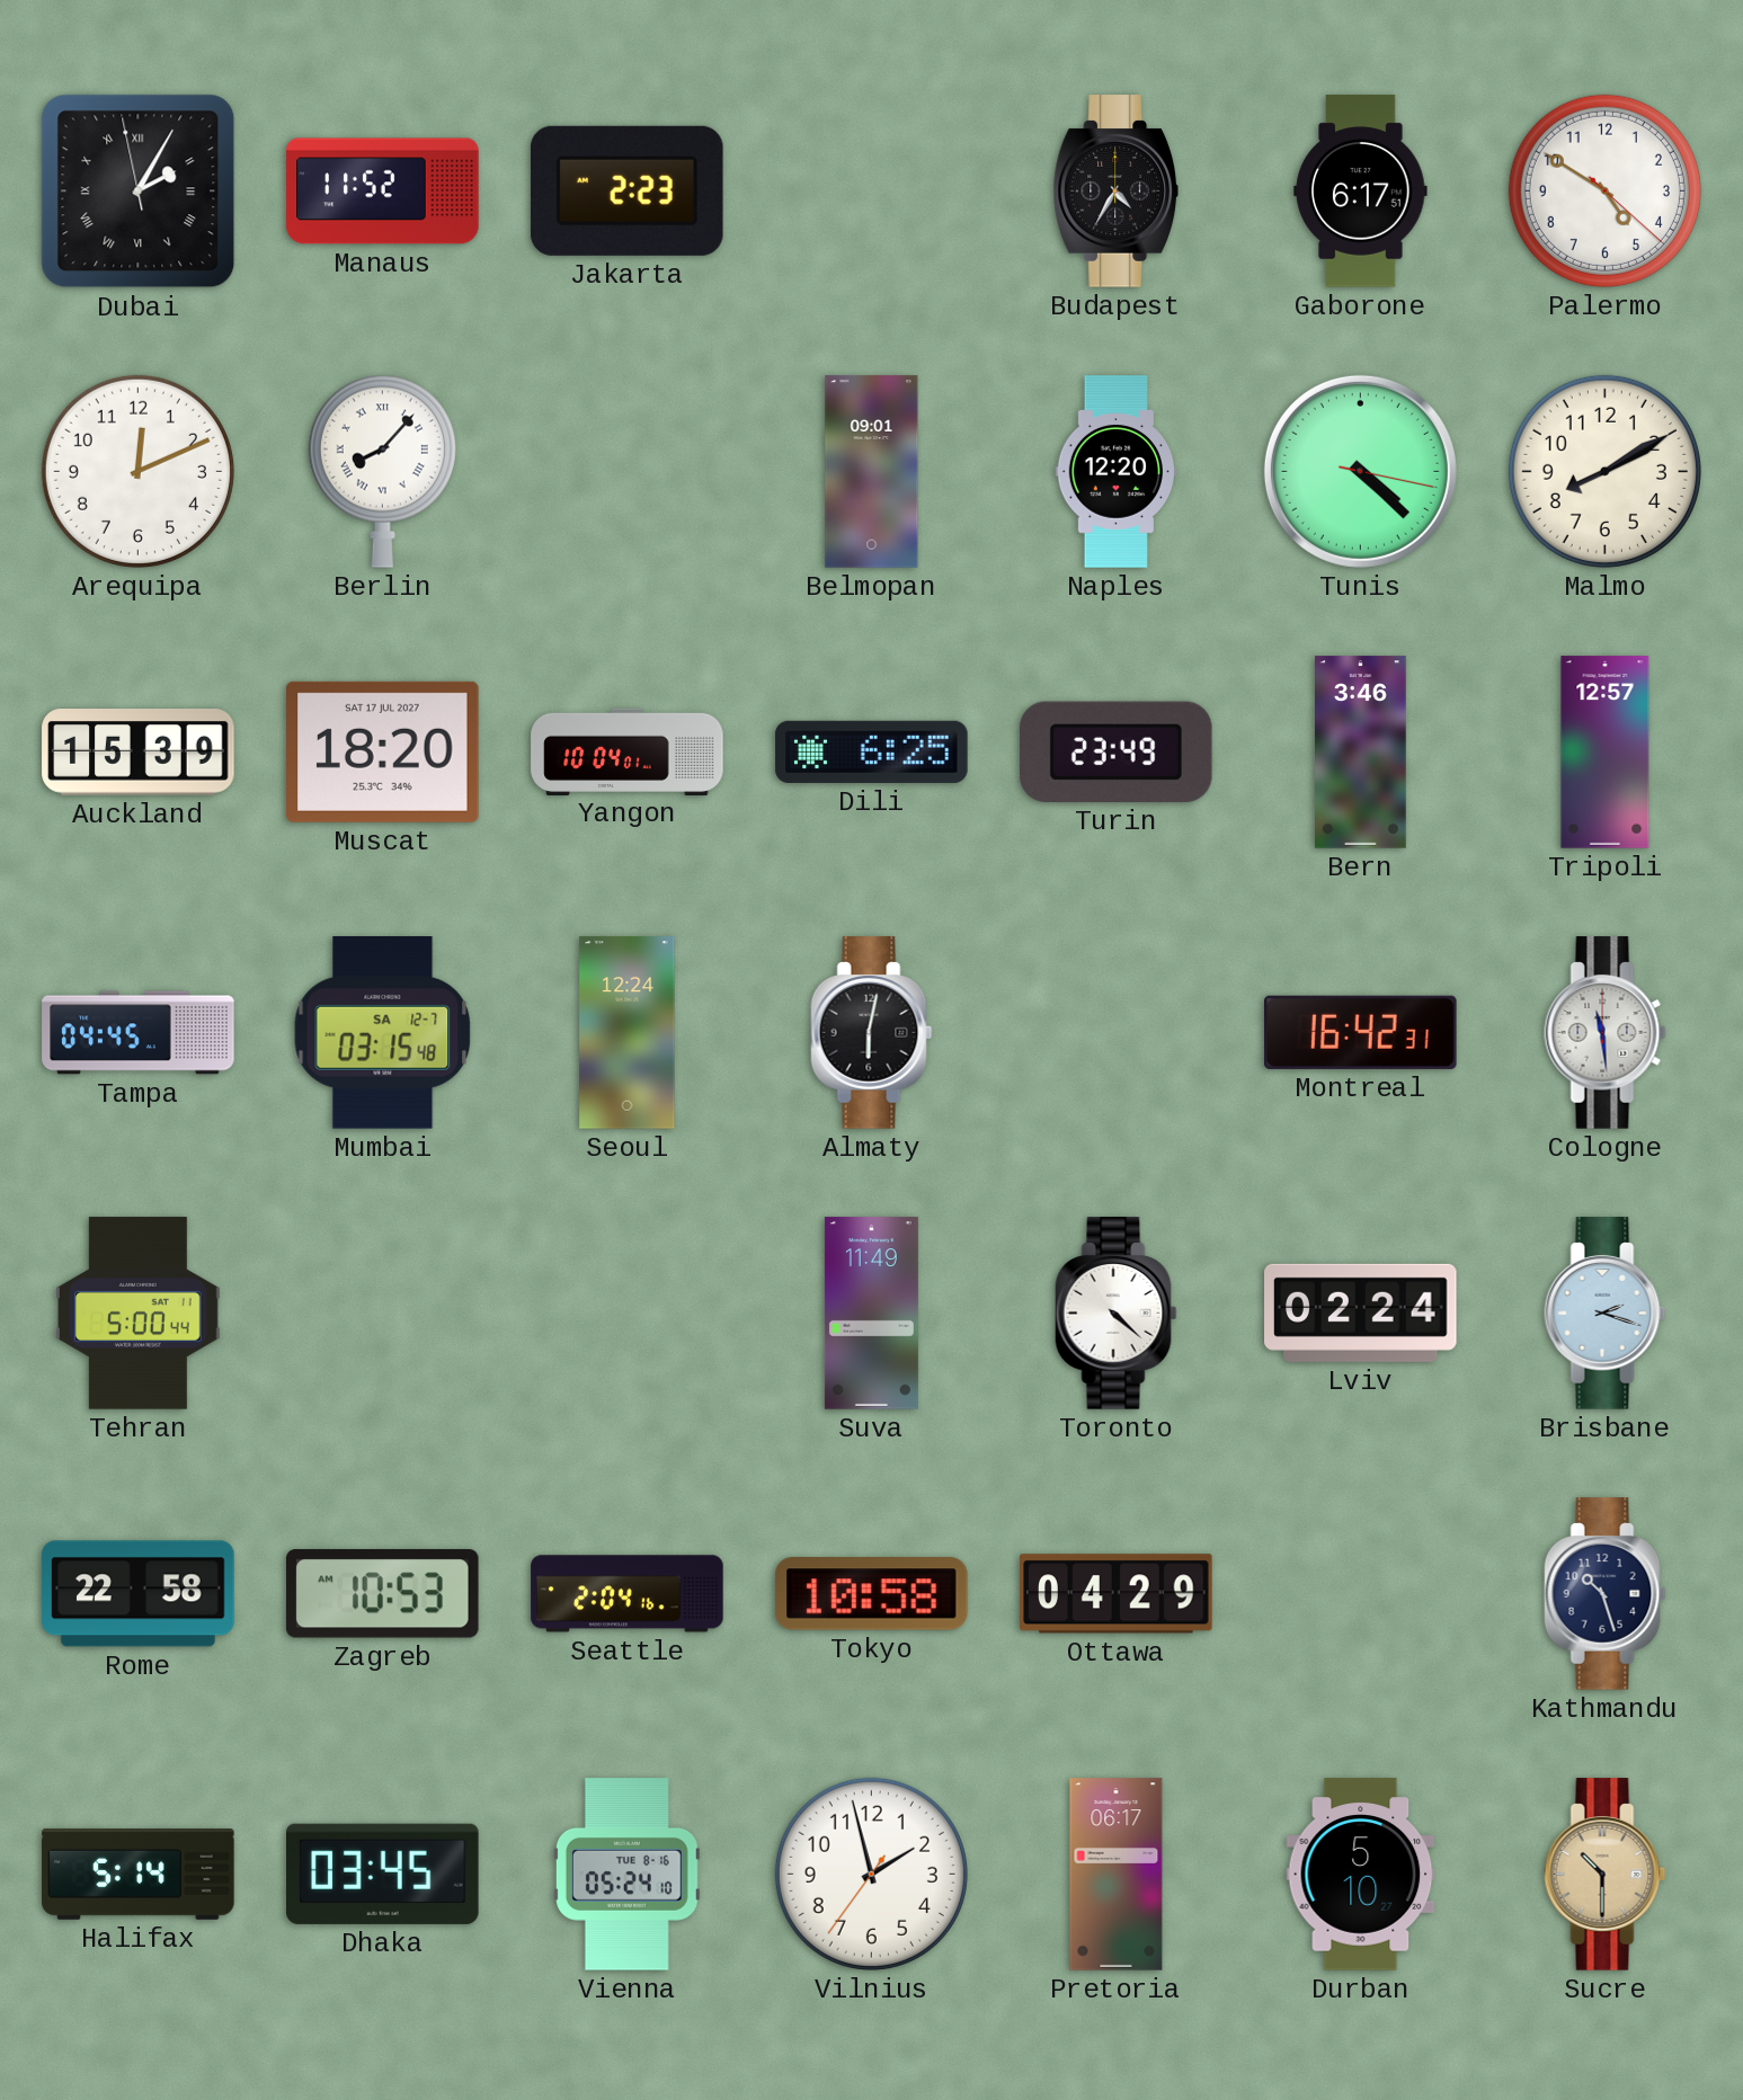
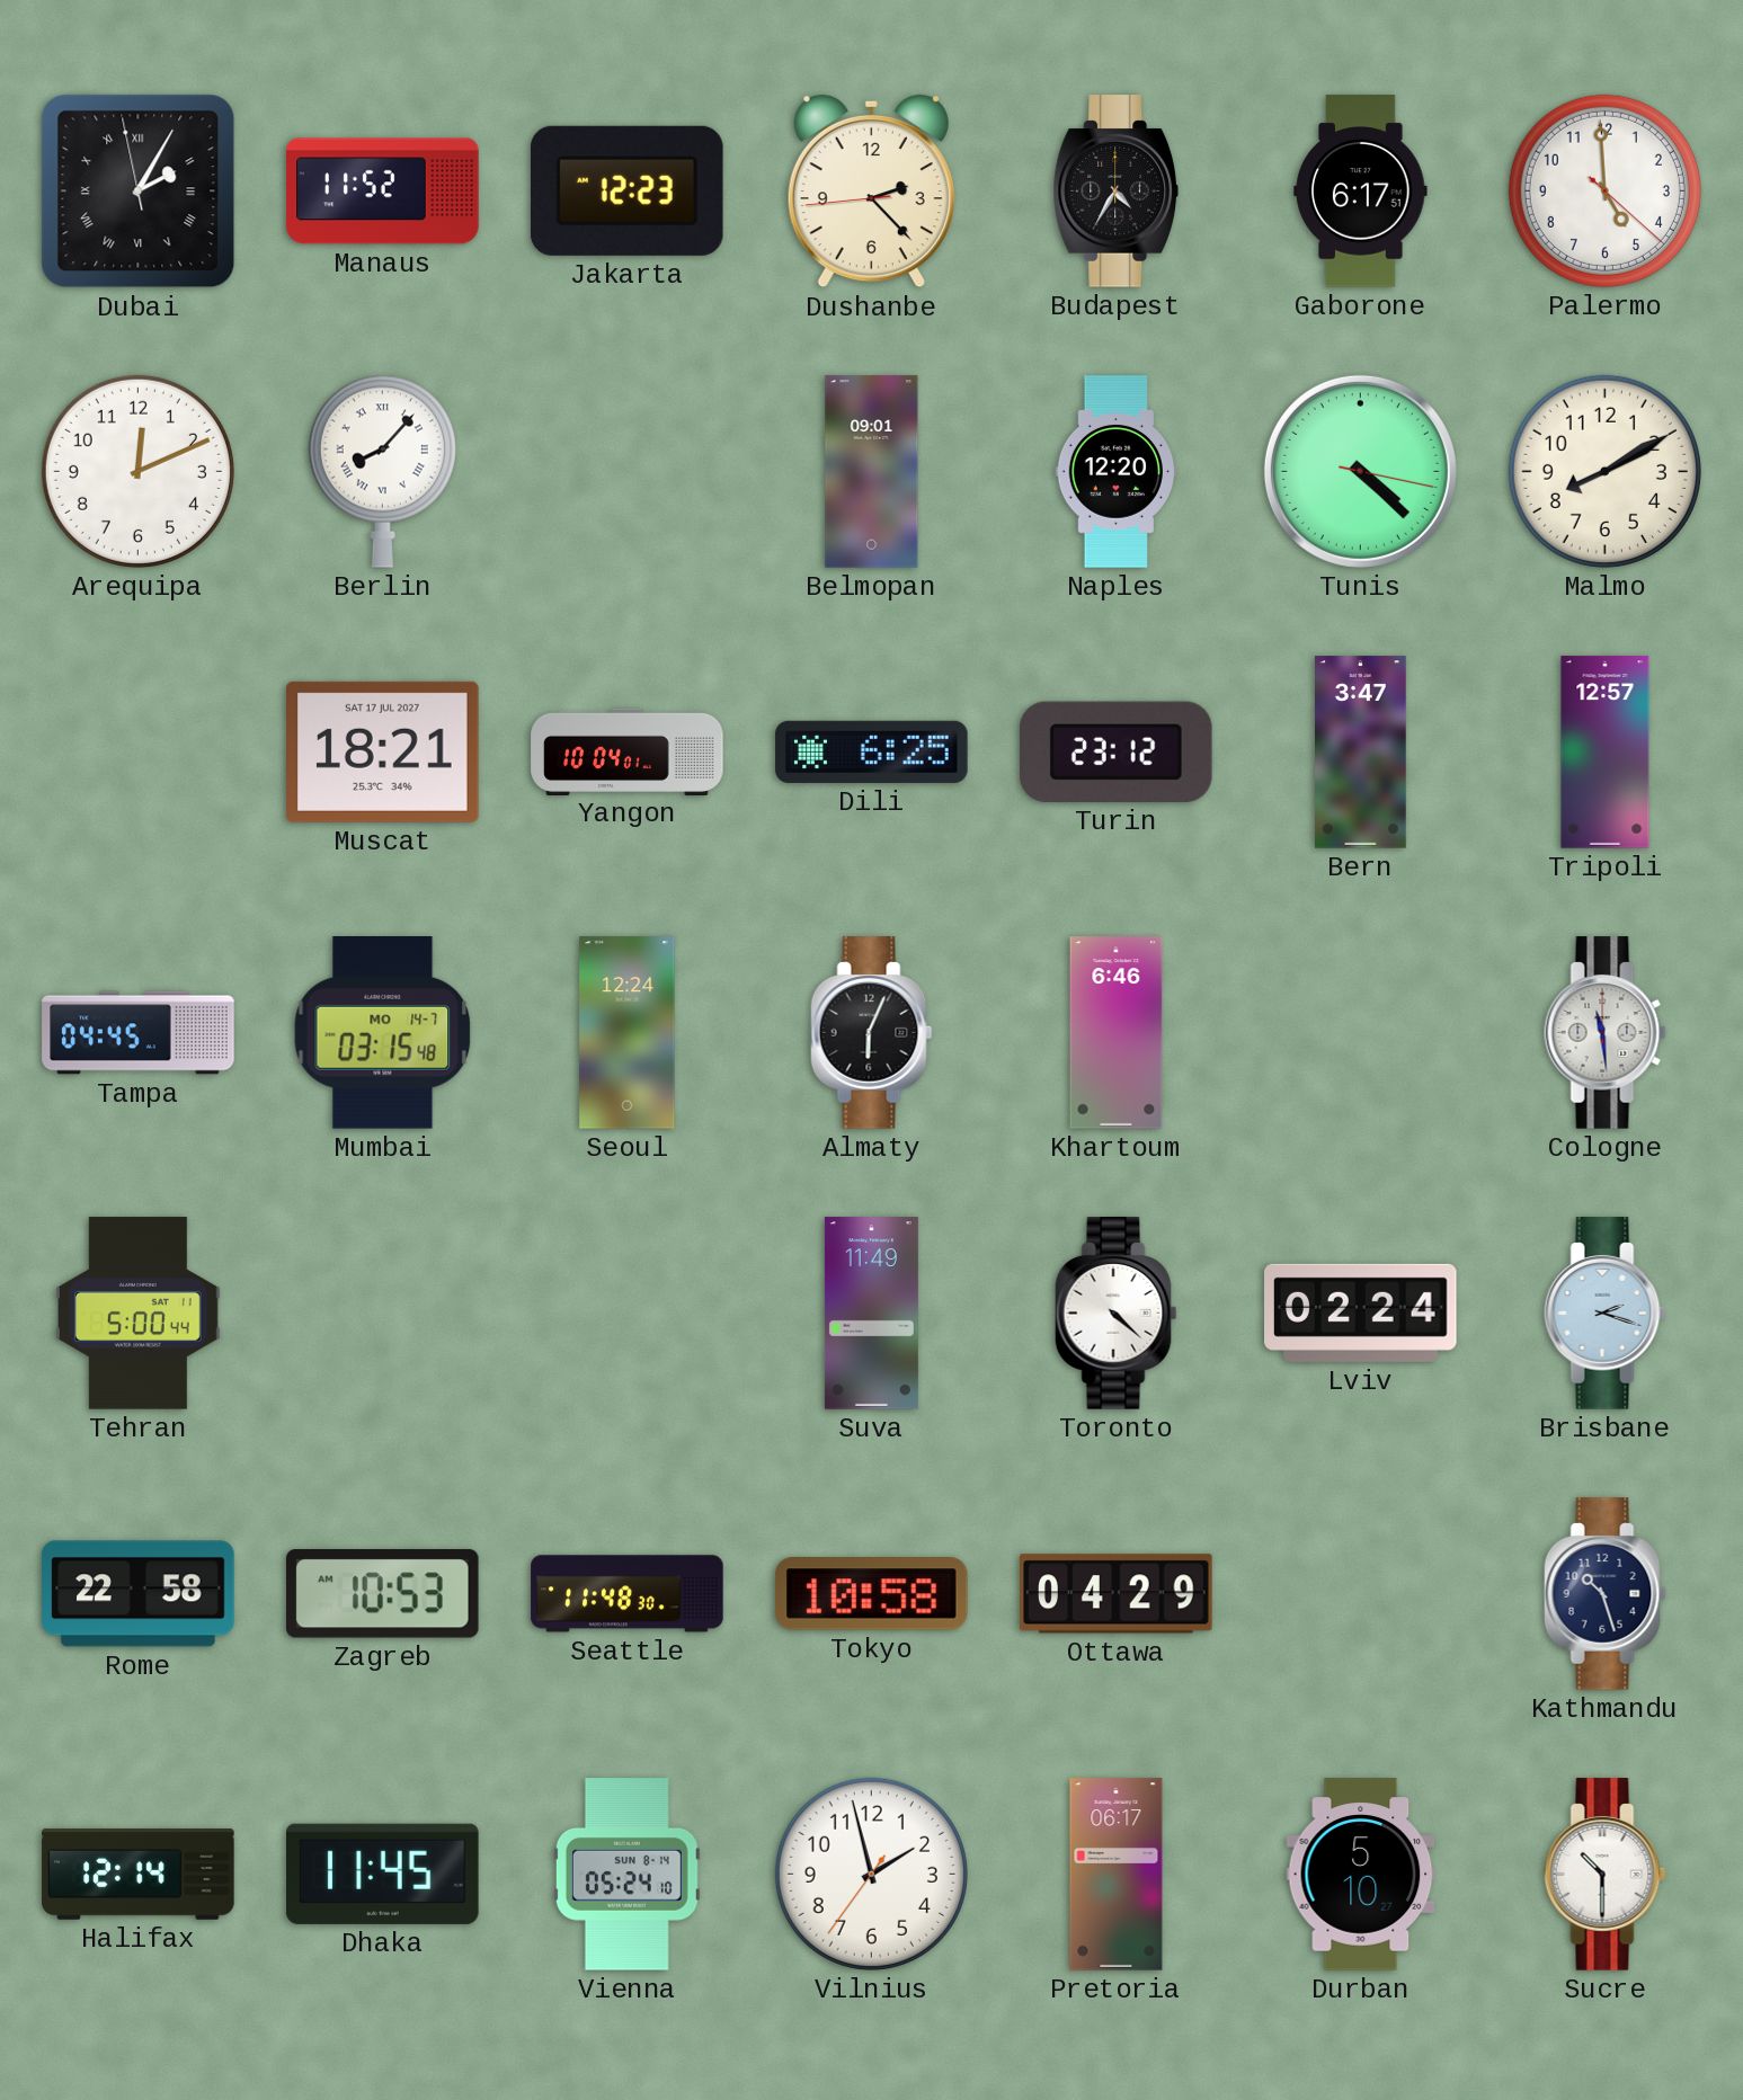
Jakarta: 2:23 -> 12:23
Dushanbe: none -> 2:22
Palermo: 4:50 -> 4:59
Auckland: 15:39 -> none
Muscat: 18:20 -> 18:21
Turin: 23:49 -> 23:12
Bern: 3:46 -> 3:47
Mumbai date: SA 12-7 -> MO 14-7
Almaty: 6:02 -> 6:04
Khartoum: none -> 6:46
Montreal: 16:42 -> none
Seattle: 2:04 -> 11:48
Halifax: 5:14 -> 12:14
Dhaka: 03:45 -> 11:45
Vienna date: TUE 8-16 -> SUN 8-14
Sucre dial: champagne -> white
